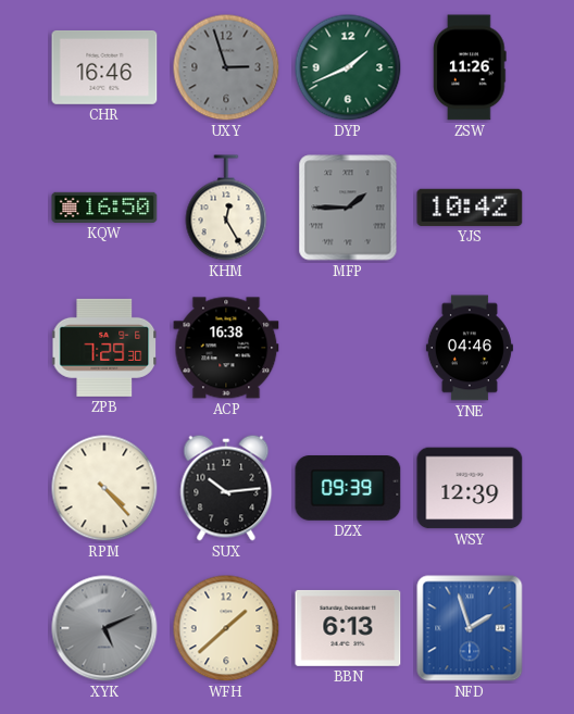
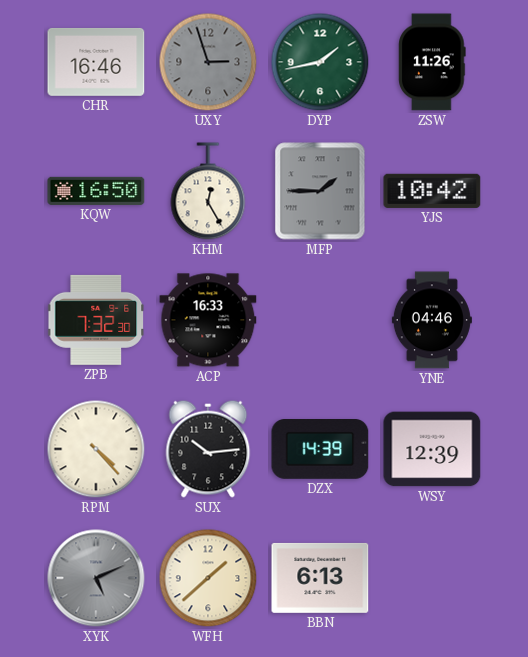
DYP: 1:41 -> 1:43
ZPB: 7:29 -> 7:32
ACP: 16:38 -> 16:33
DZX: 09:39 -> 14:39
NFD: 1:57 -> none
